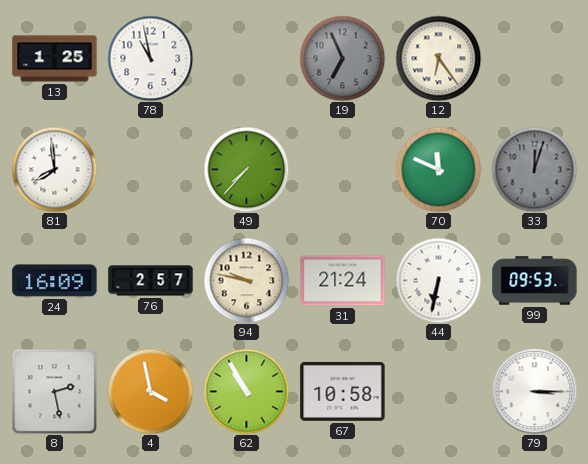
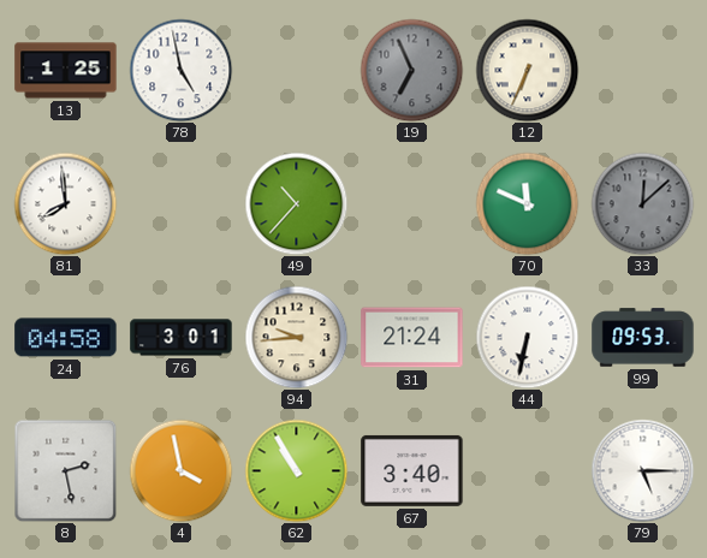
78: 10:58 -> 4:58
12: 6:24 -> 6:34
49: 7:37 -> 10:37
33: 12:03 -> 12:08
24: 16:09 -> 04:58
76: 2:57 -> 3:01
94: 9:47 -> 9:44
67: 10:58 -> 3:40
79: 3:15 -> 5:15
